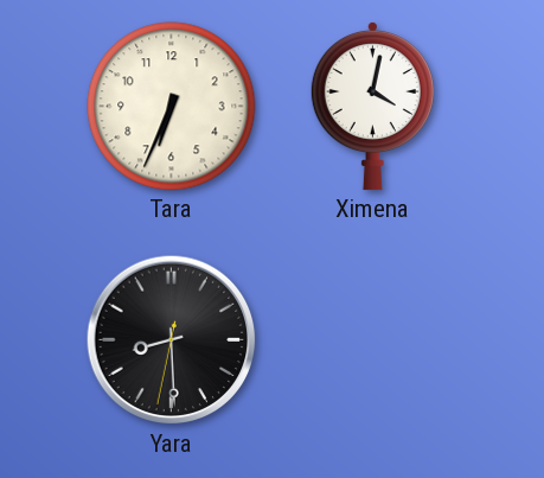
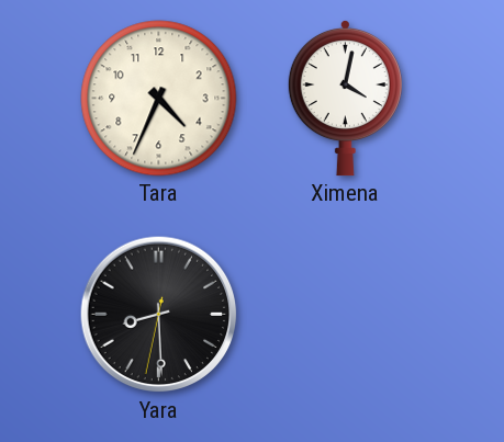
Tara: 6:34 -> 4:34
